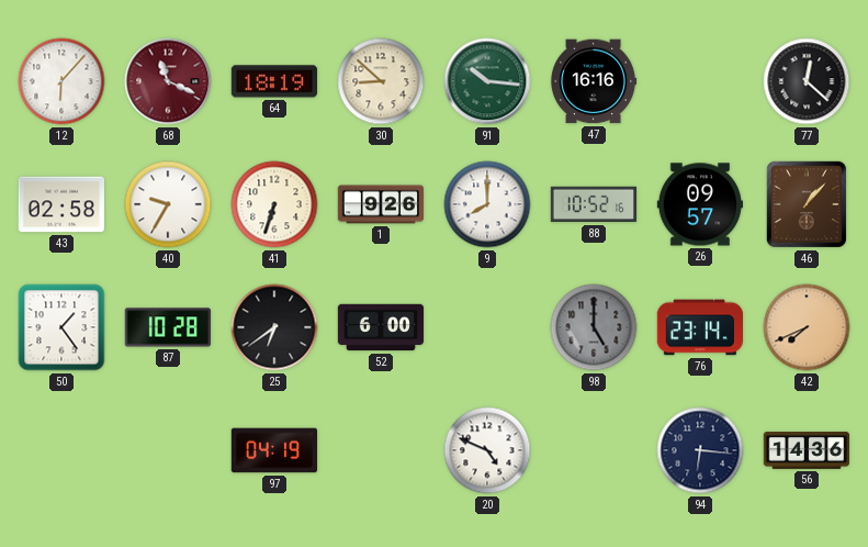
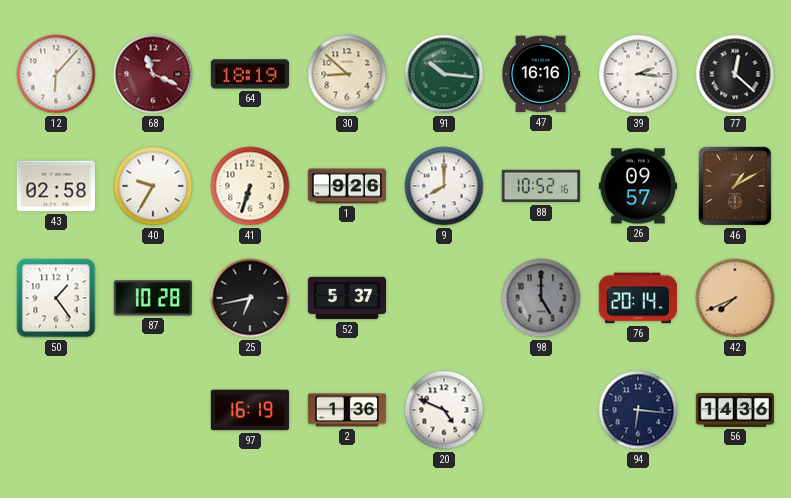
39: none -> 2:16
46: 1:07 -> 1:10
25: 6:39 -> 6:43
52: 6:00 -> 5:37
76: 23:14 -> 20:14
97: 04:19 -> 16:19
2: none -> 1:36
